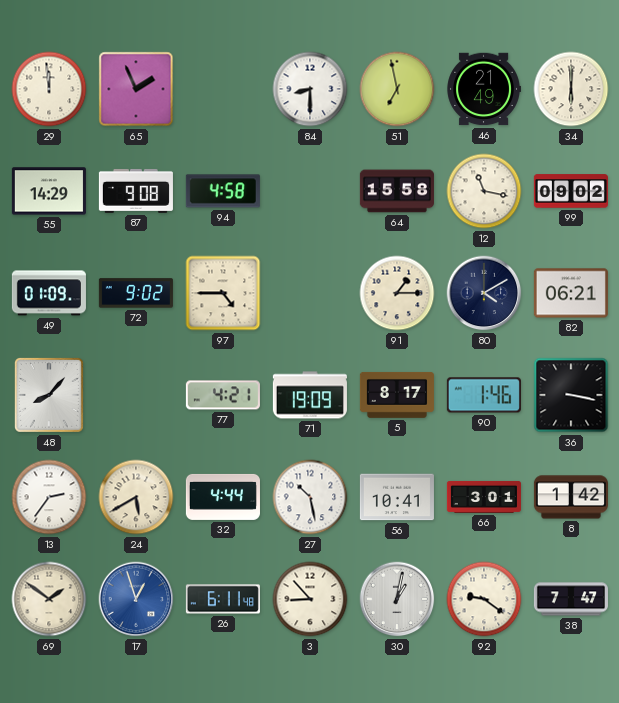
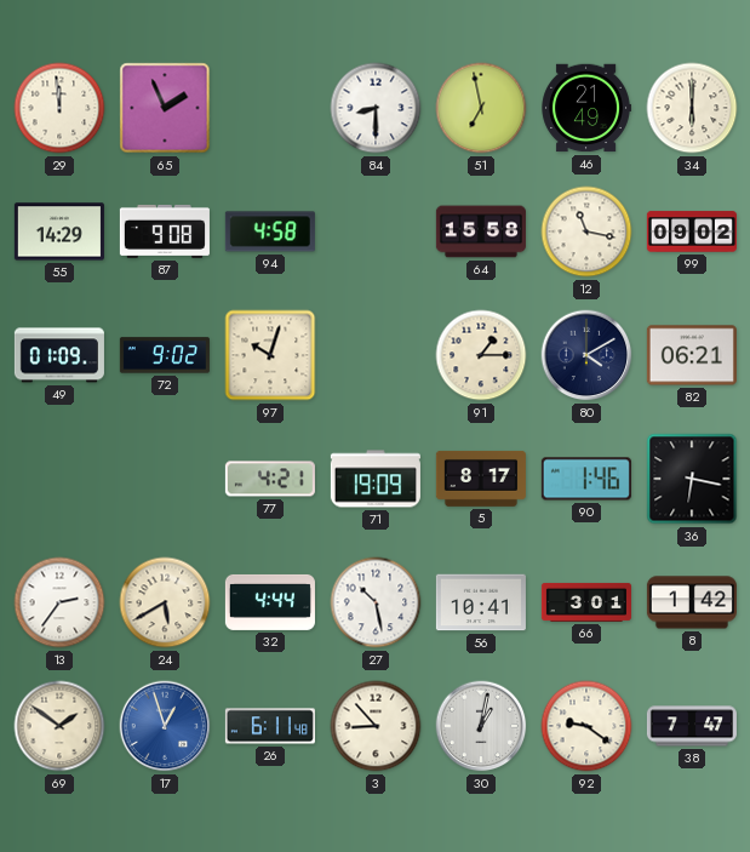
97: 4:45 -> 10:03
48: 8:07 -> none
36: 3:17 -> 6:17
